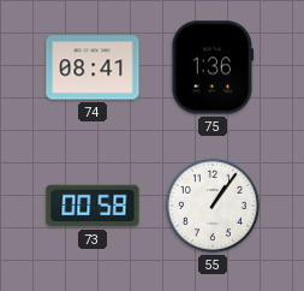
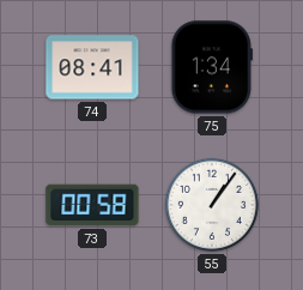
75: 1:36 -> 1:34
